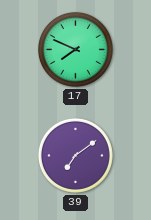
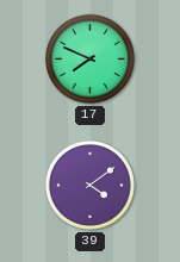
39: 7:09 -> 4:09
